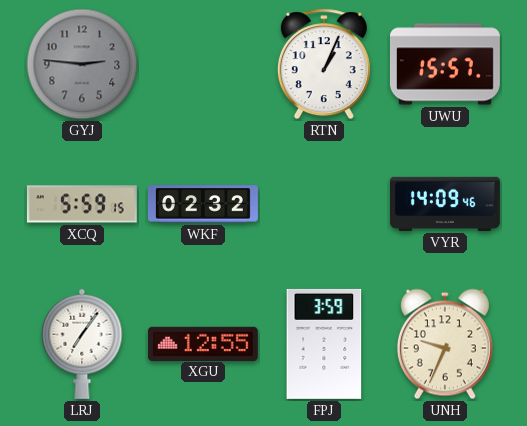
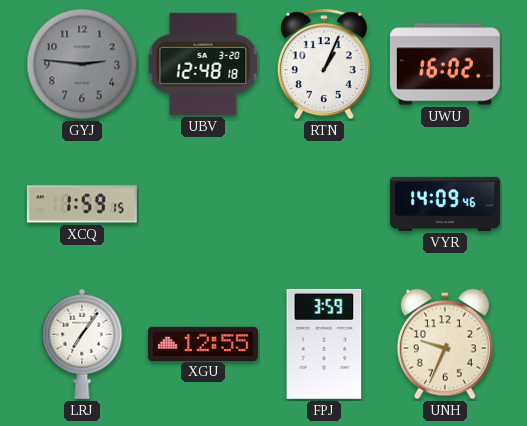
UBV: none -> 12:48
UWU: 15:57 -> 16:02
XCQ: 5:59 -> 1:59
WKF: 02:32 -> none
